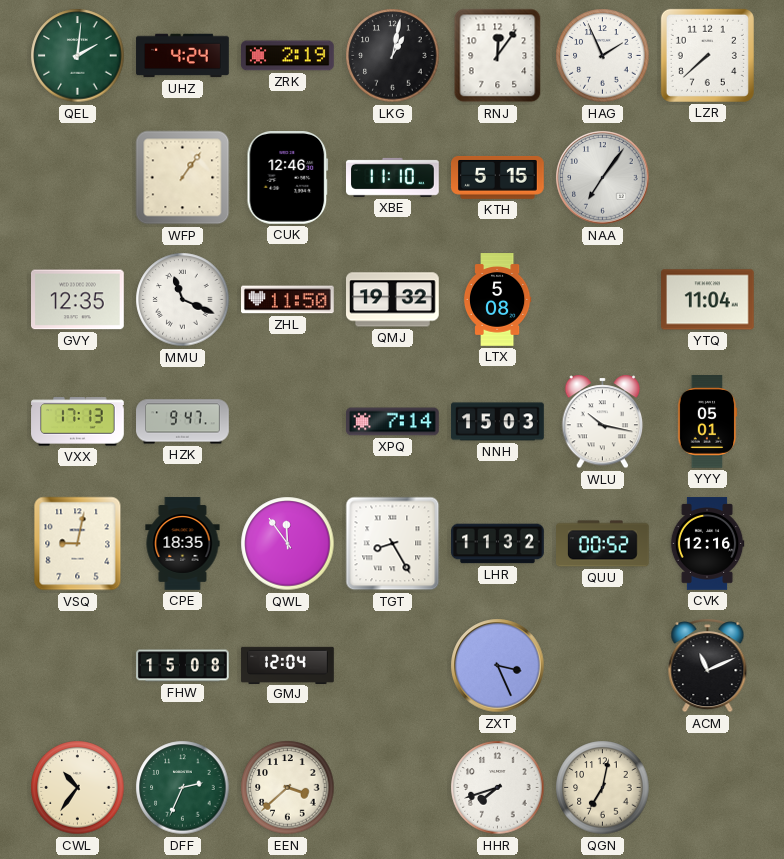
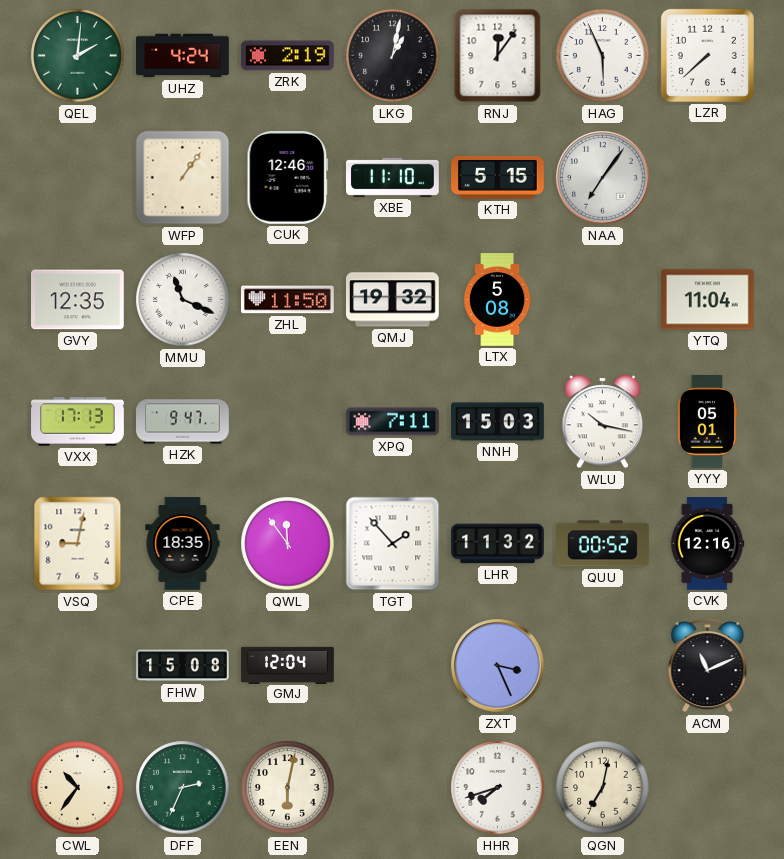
HAG: 1:56 -> 5:56
XPQ: 7:14 -> 7:11
TGT: 8:25 -> 1:53
EEN: 3:38 -> 6:02
